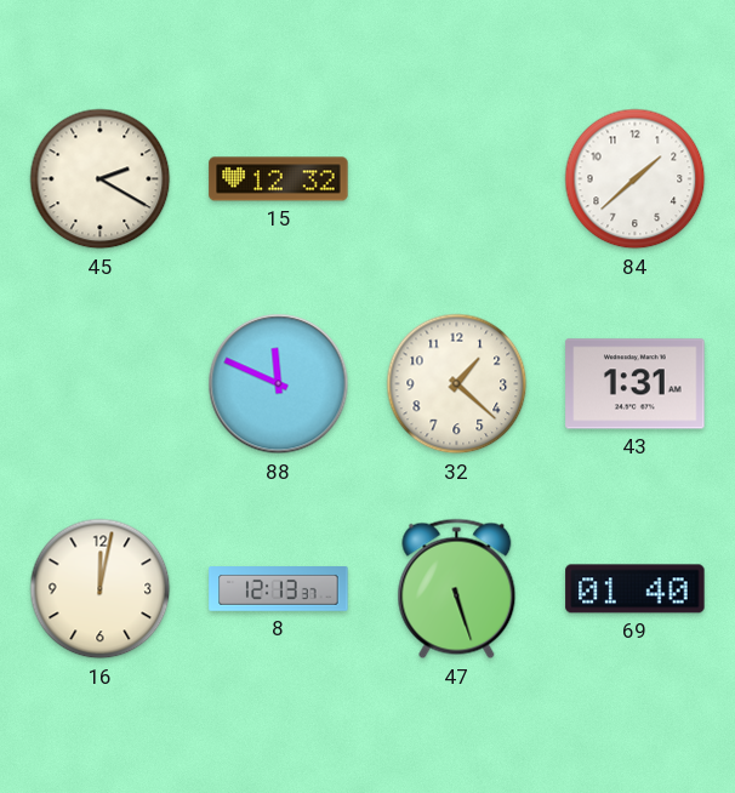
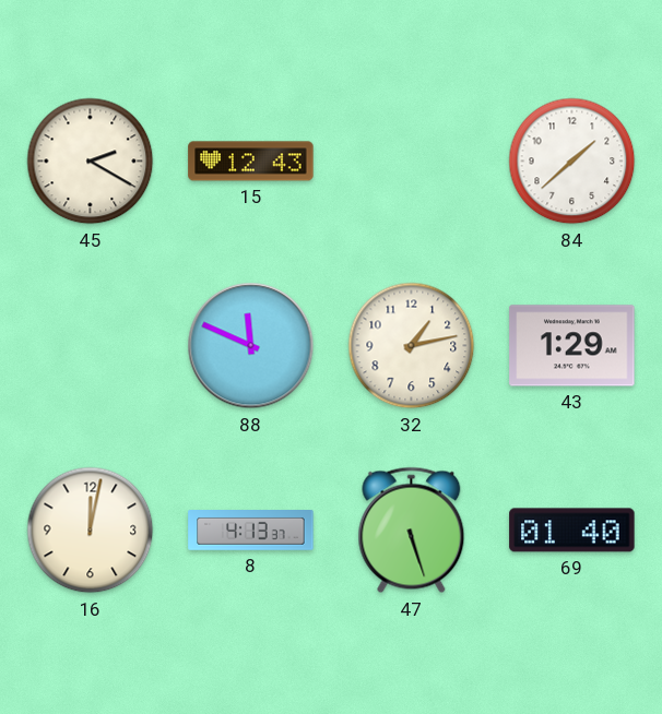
15: 12:32 -> 12:43
32: 1:22 -> 1:13
43: 1:31 -> 1:29
8: 12:13 -> 4:13
